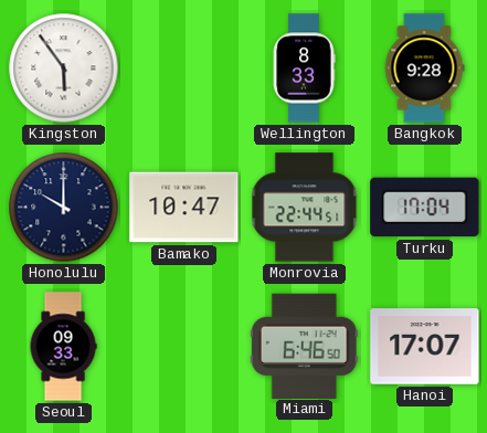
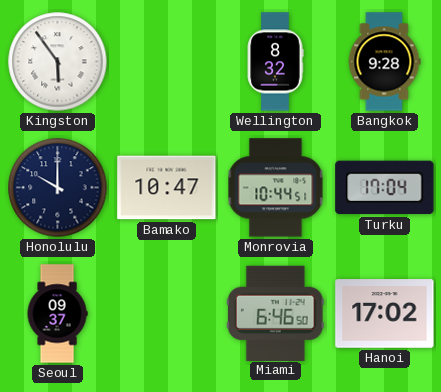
Wellington: 8:33 -> 8:32
Monrovia: 22:44 -> 10:44
Seoul: 09:33 -> 09:37
Hanoi: 17:07 -> 17:02
